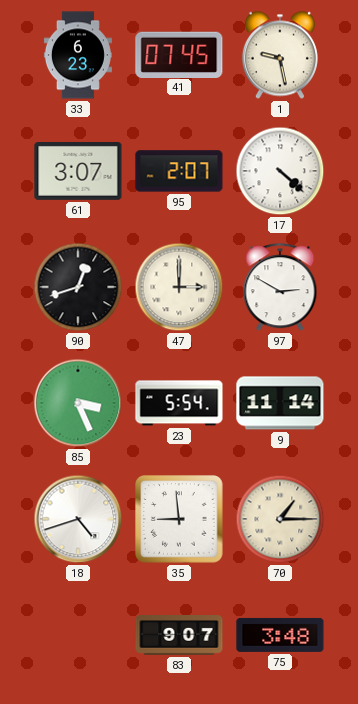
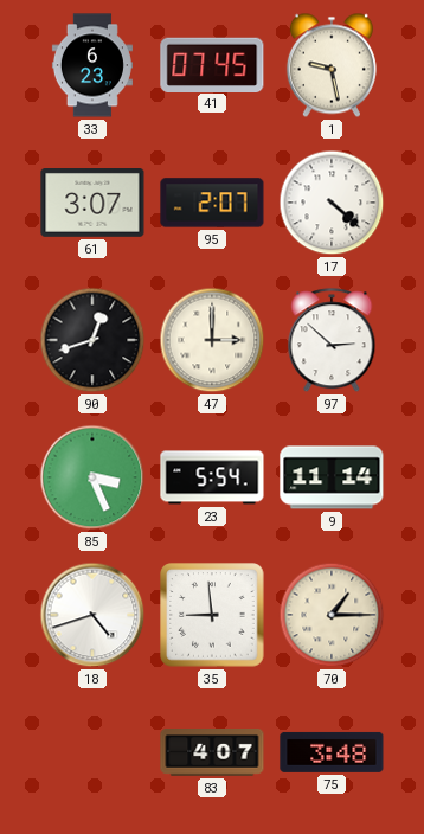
97: 2:50 -> 2:52
83: 9:07 -> 4:07
